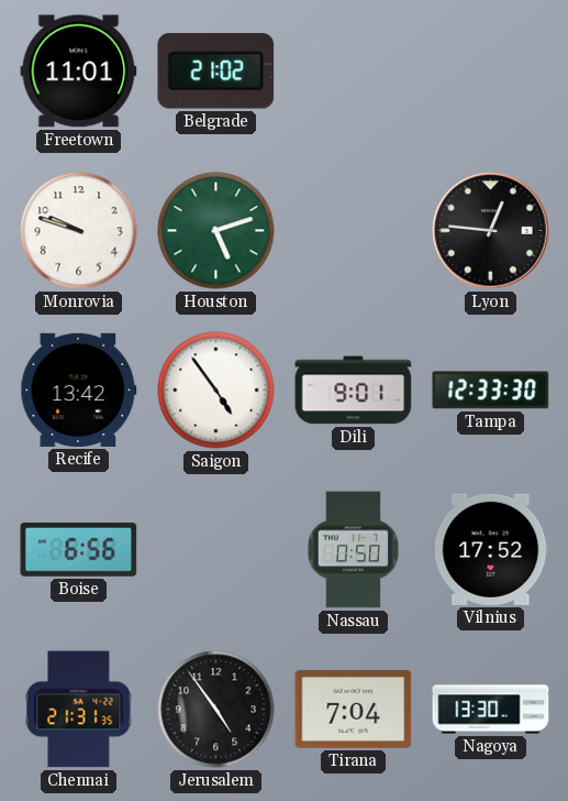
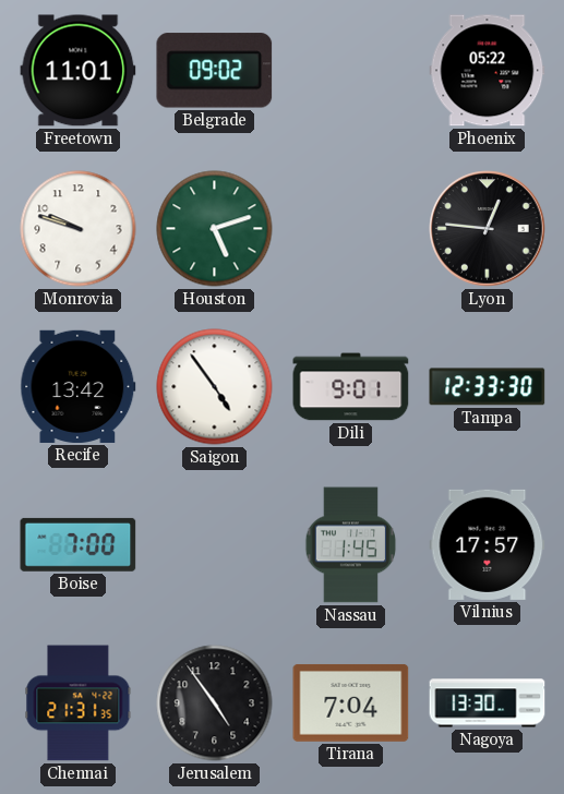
Belgrade: 21:02 -> 09:02
Phoenix: none -> 05:22
Boise: 6:56 -> 7:00
Nassau: 0:50 -> 1:45
Vilnius: 17:52 -> 17:57
